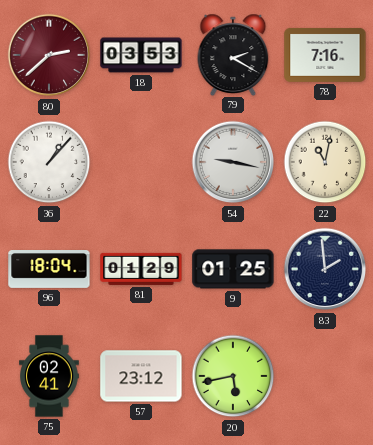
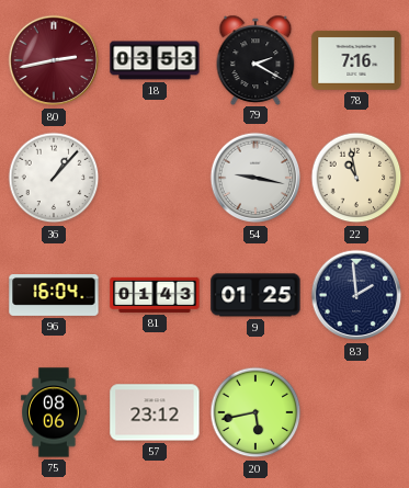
80: 2:38 -> 2:43
22: 11:02 -> 10:58
96: 18:04 -> 16:04
81: 01:29 -> 01:43
75: 02:41 -> 08:06
